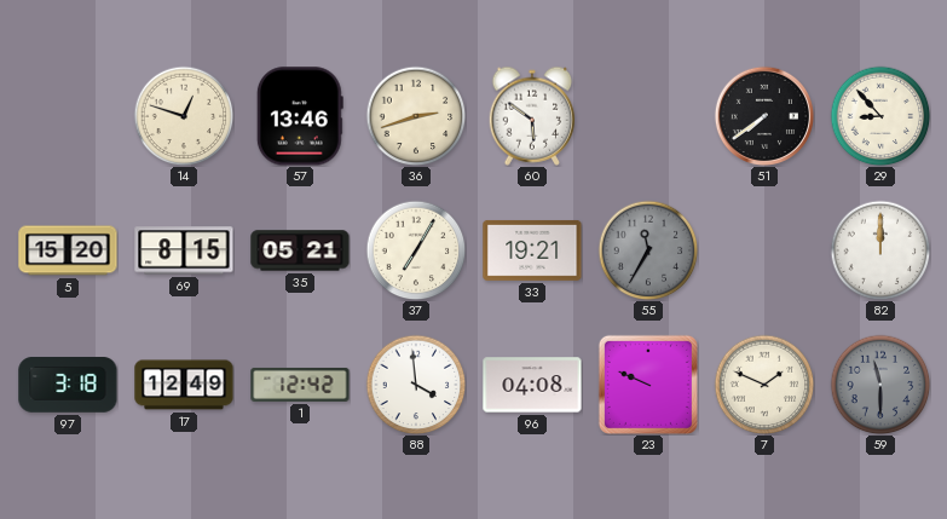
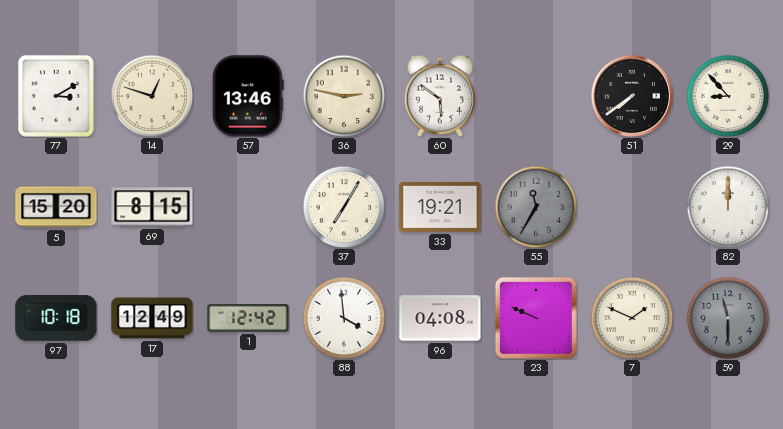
77: none -> 3:10
36: 2:42 -> 2:47
35: 05:21 -> none
97: 3:18 -> 10:18
